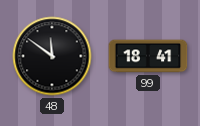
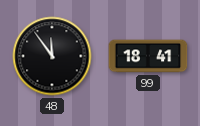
48: 11:51 -> 11:54
